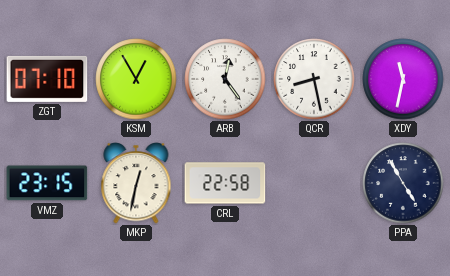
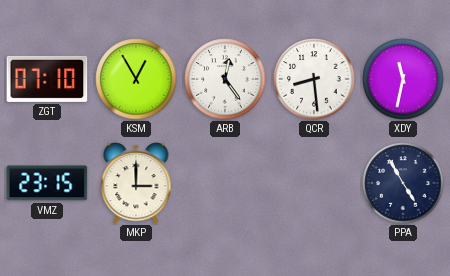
QCR: 8:28 -> 8:29
MKP: 12:32 -> 3:00
CRL: 22:58 -> none
